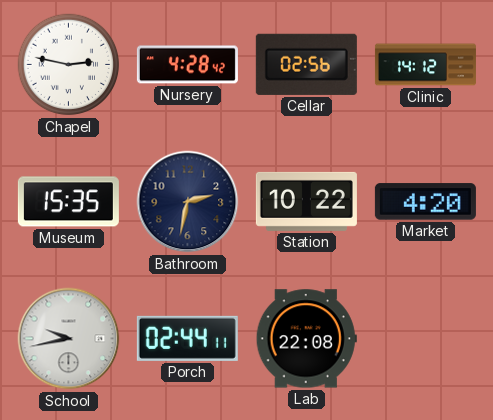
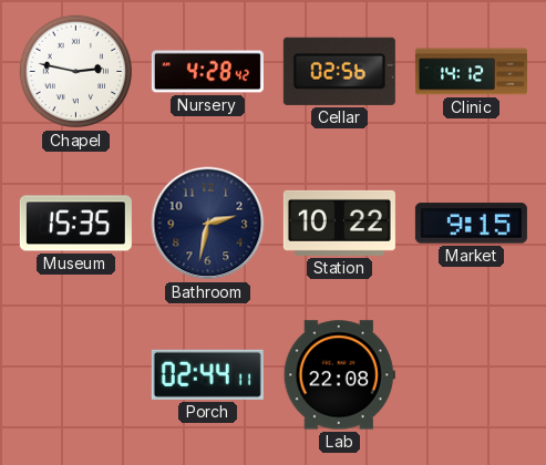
Market: 4:20 -> 9:15
School: 9:43 -> none
